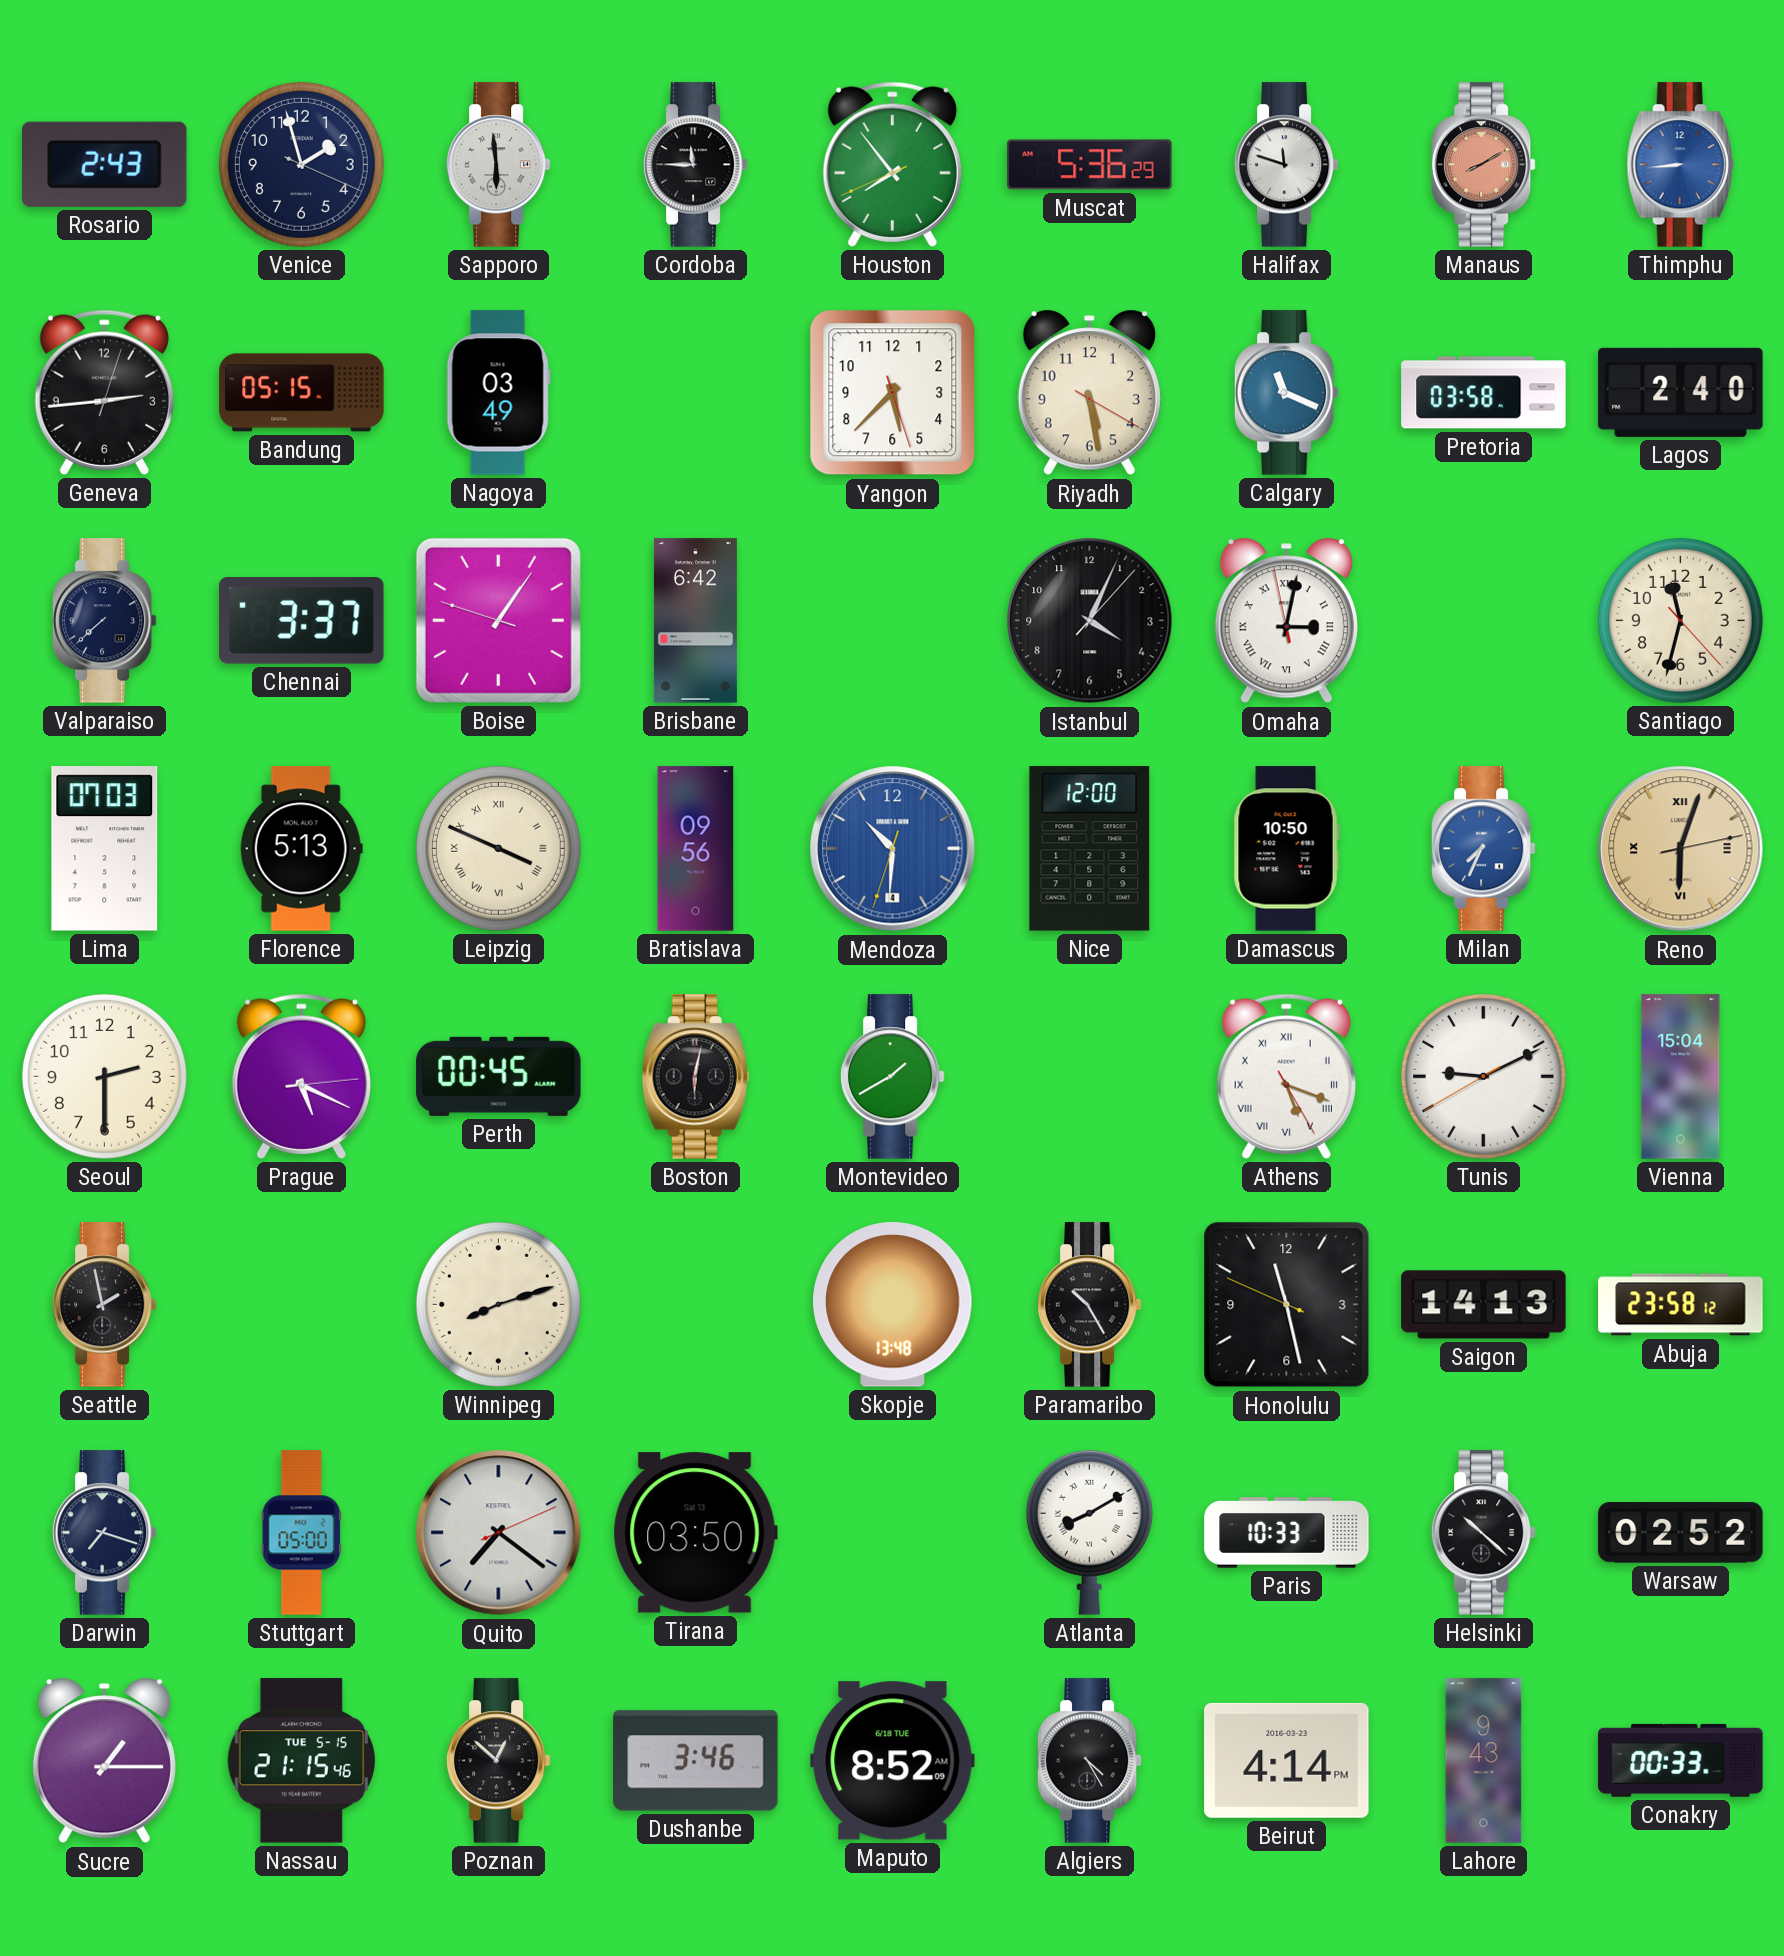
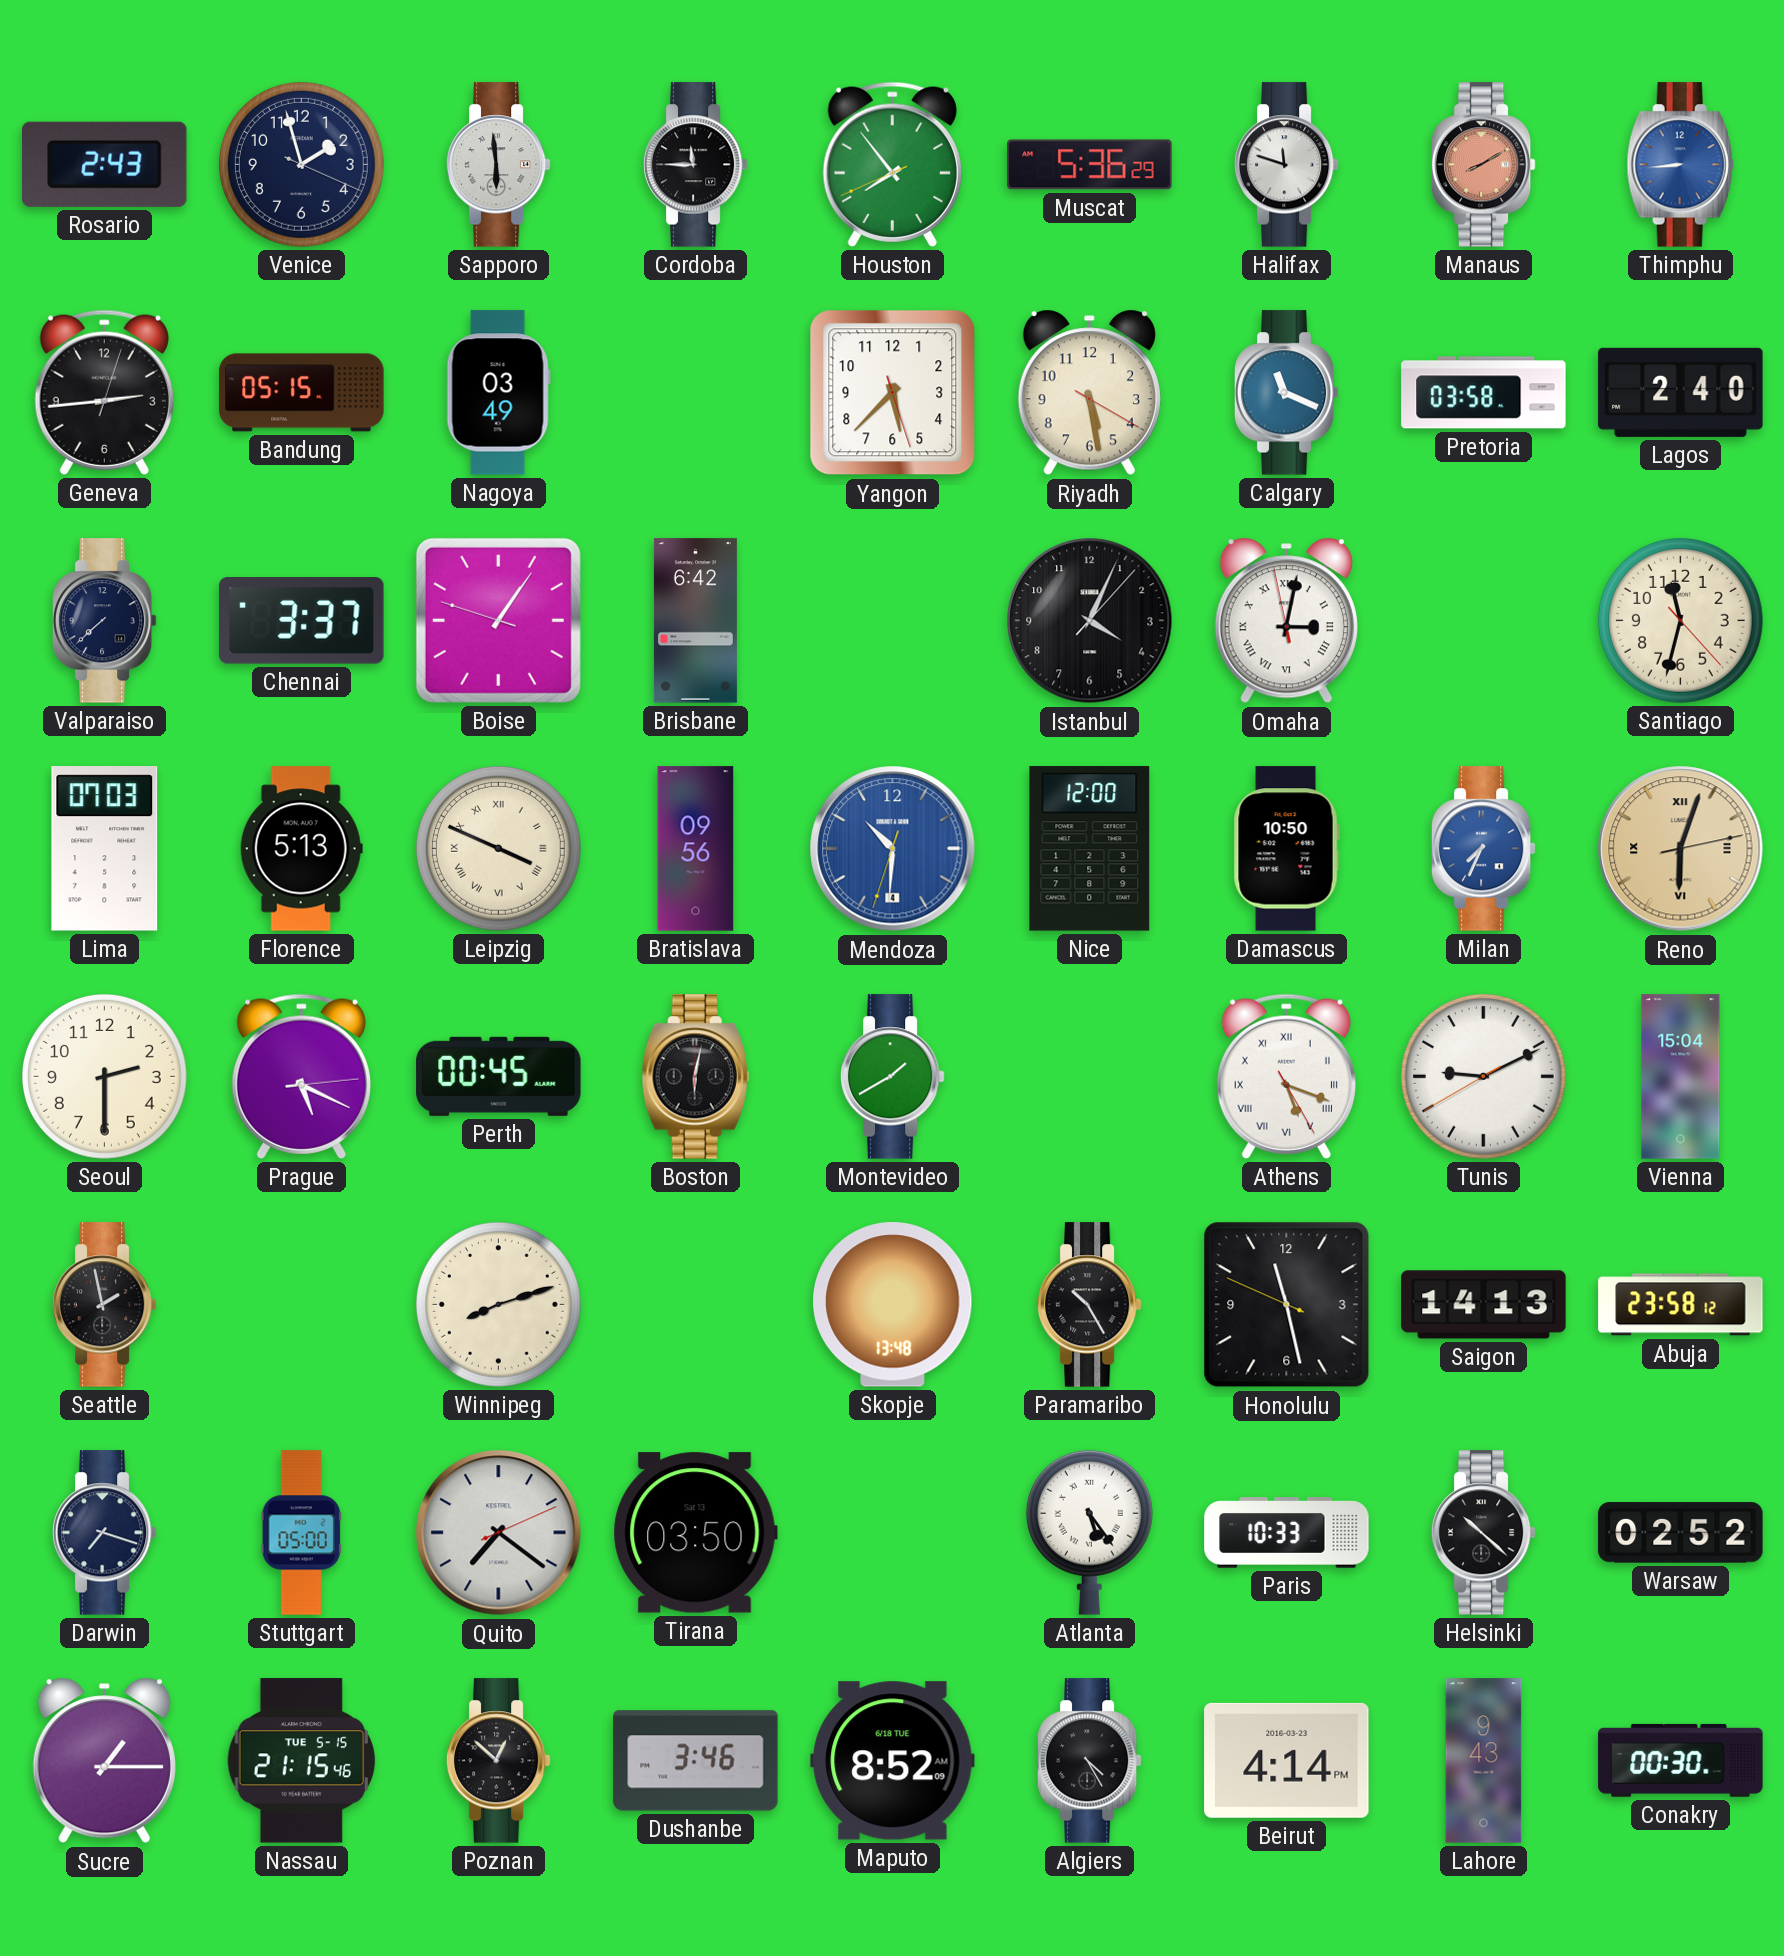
Atlanta: 8:10 -> 5:24
Conakry: 00:33 -> 00:30
